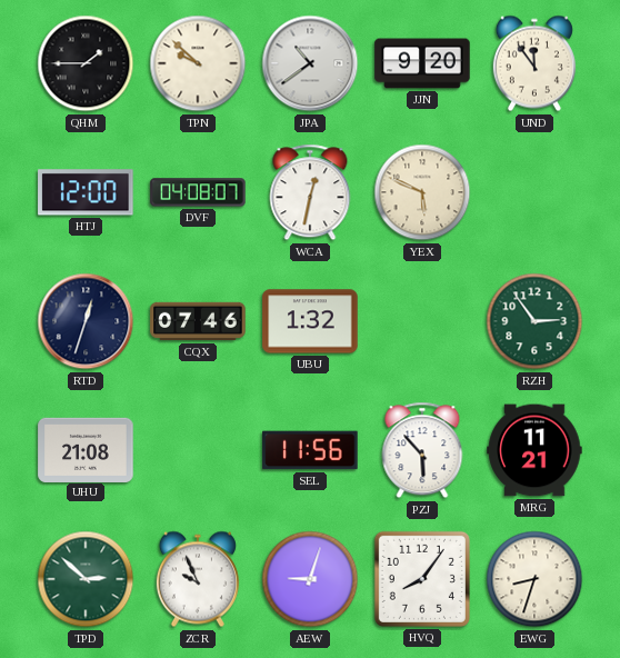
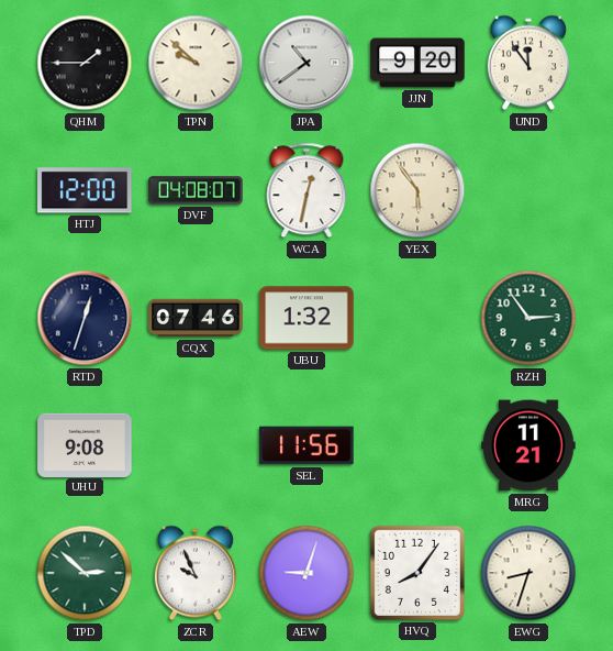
YEX: 5:49 -> 5:54
UHU: 21:08 -> 9:08
PZJ: 5:53 -> none
